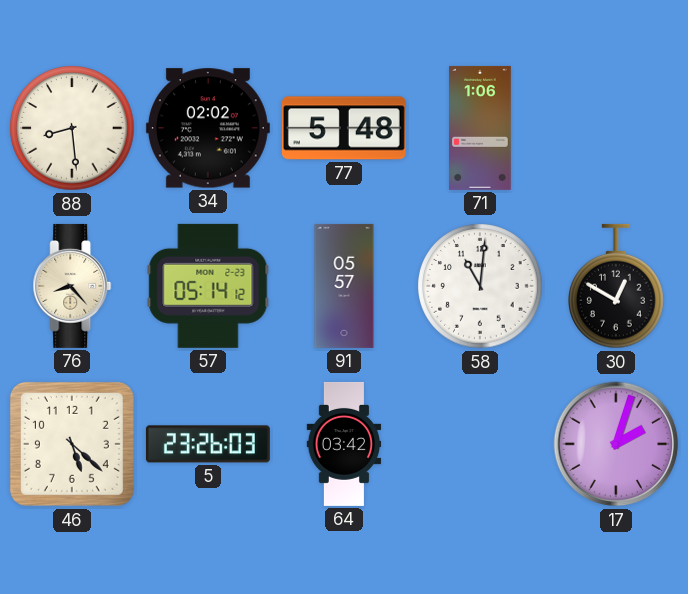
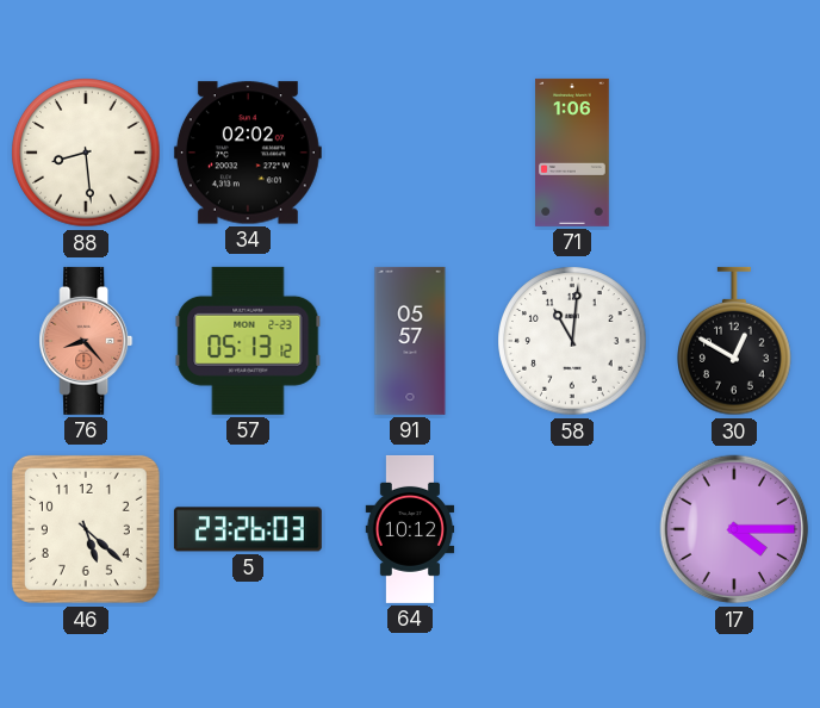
77: 5:48 -> none
76 dial: cream -> salmon
57: 05:14 -> 05:13
64: 03:42 -> 10:12
17: 2:03 -> 4:15
